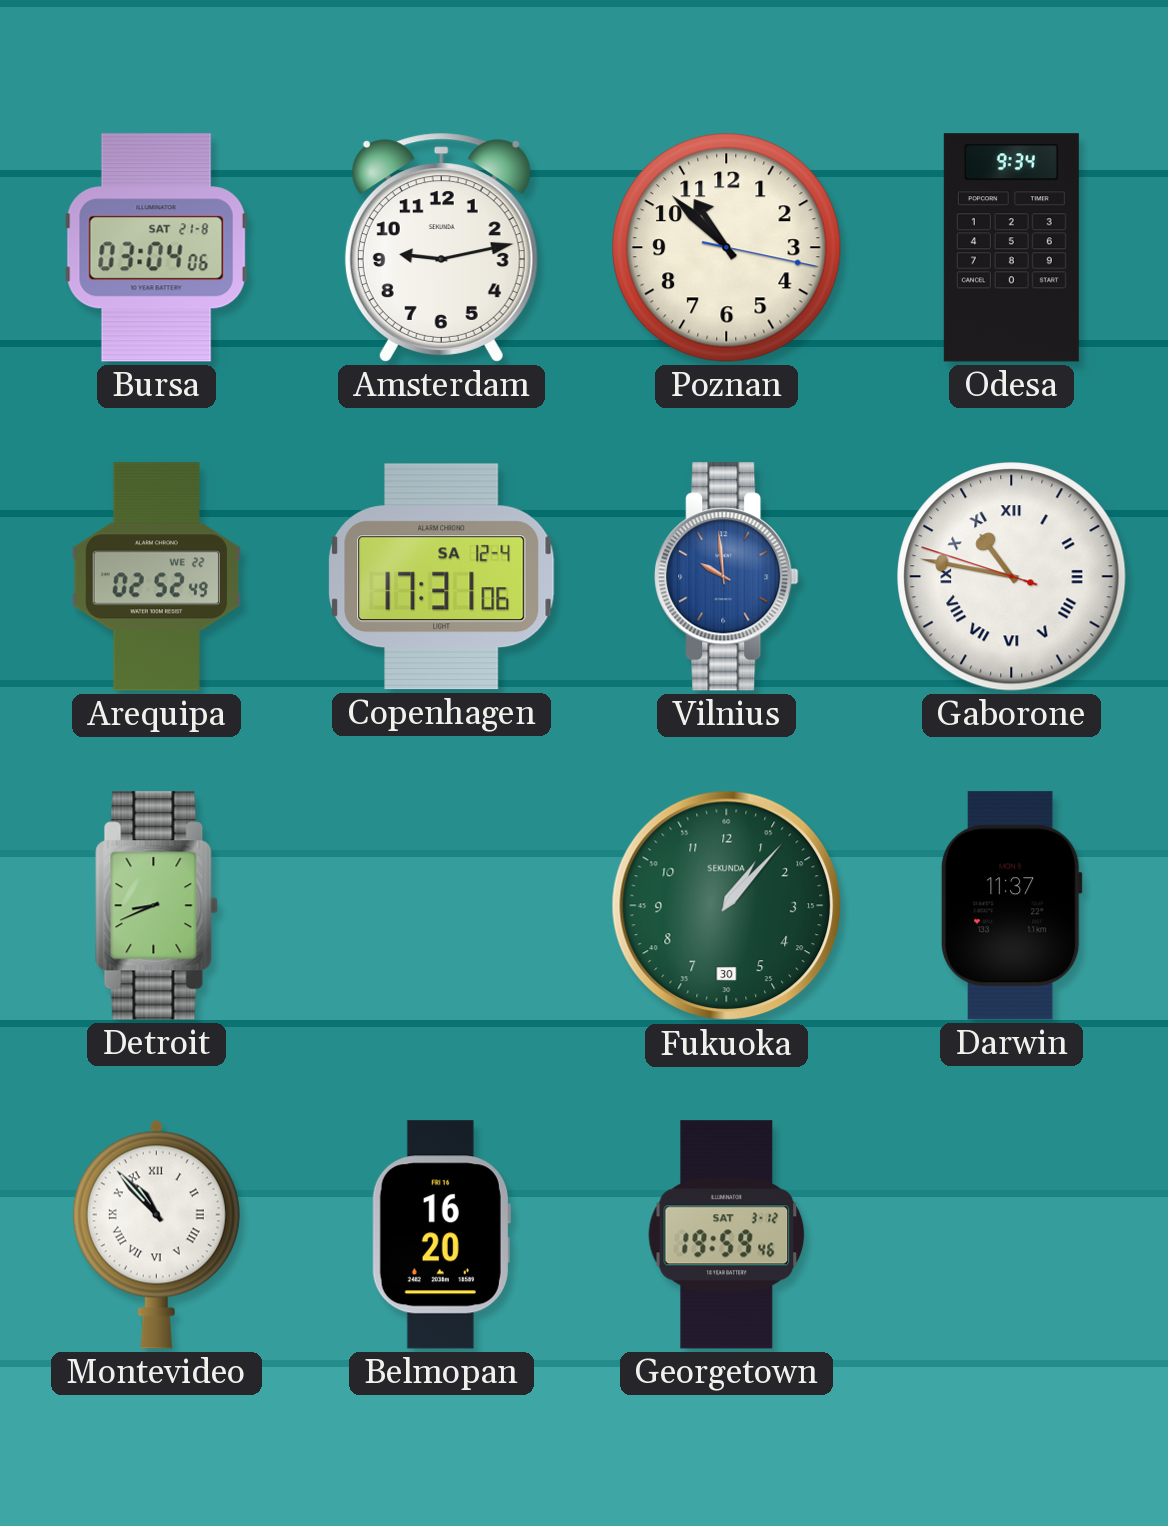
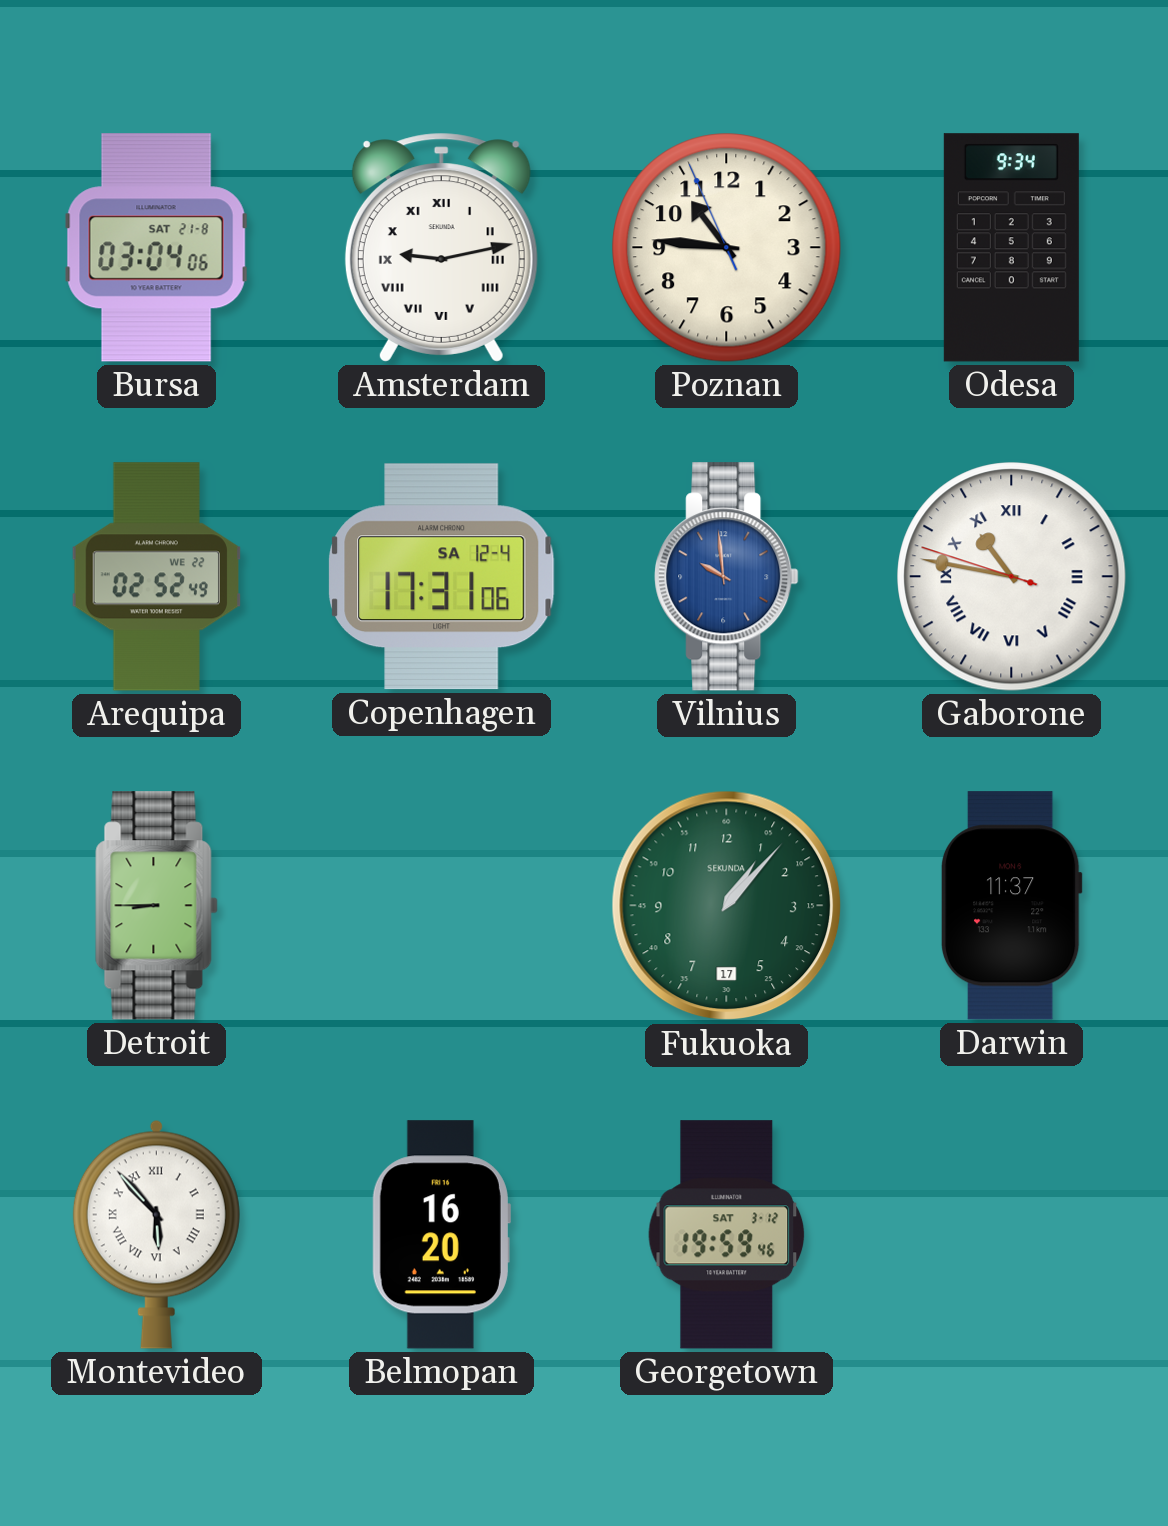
Amsterdam numerals: Arabic -> Roman
Poznan: 10:52 -> 10:45
Detroit: 8:41 -> 8:45
Fukuoka date: 30 -> 17
Montevideo: 10:53 -> 5:53
